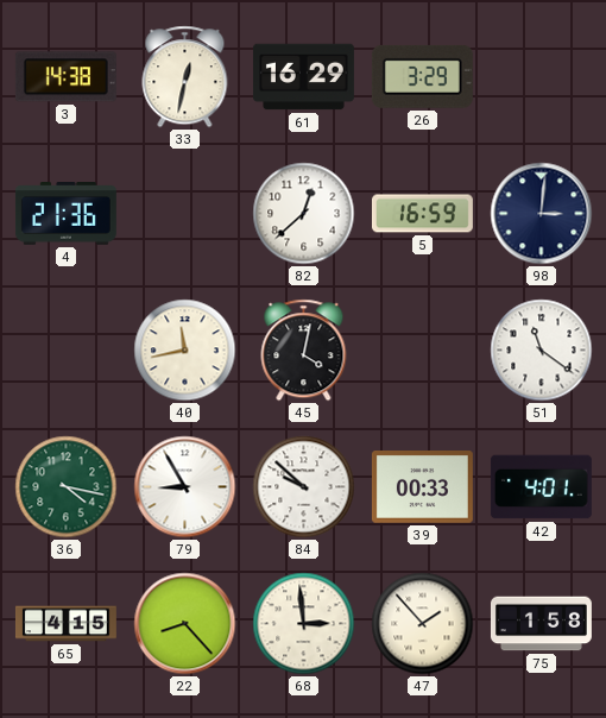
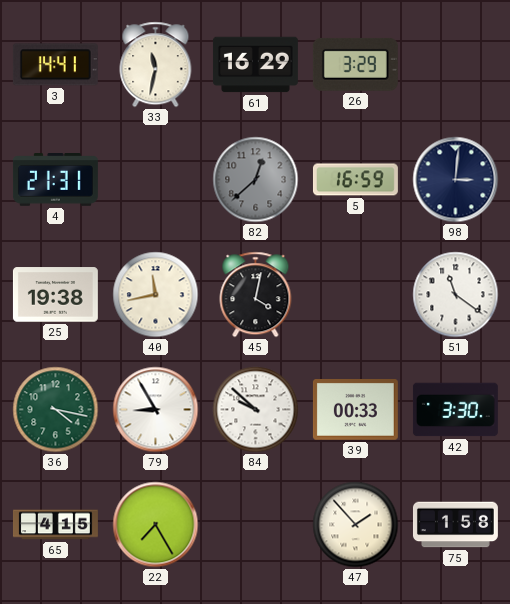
3: 14:38 -> 14:41
33: 12:32 -> 11:32
4: 21:36 -> 21:31
82 dial: white -> grey
25: none -> 19:38
42: 4:01 -> 3:30
22: 8:23 -> 7:25
68: 2:59 -> none
